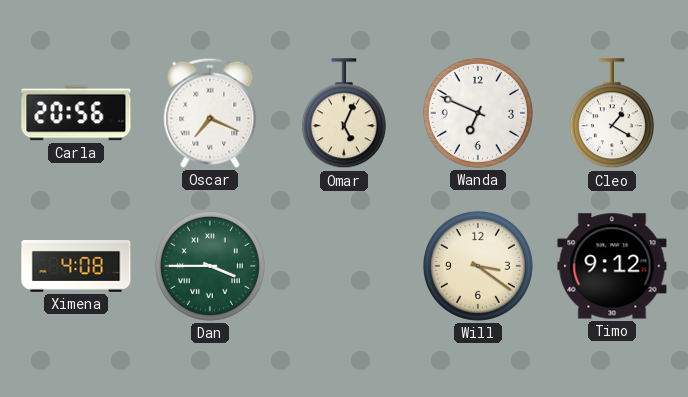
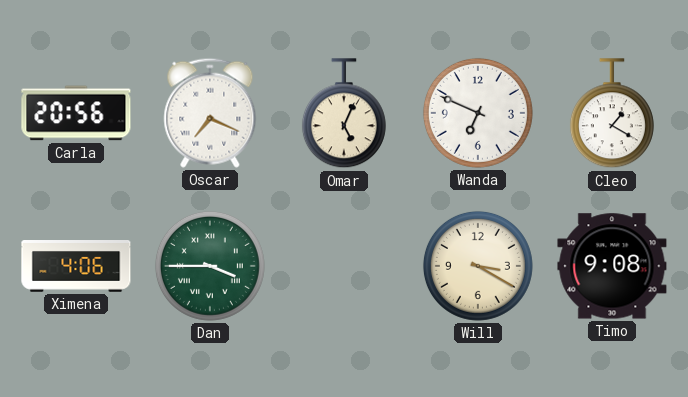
Ximena: 4:08 -> 4:06
Will: 3:21 -> 3:20
Timo: 9:12 -> 9:08
